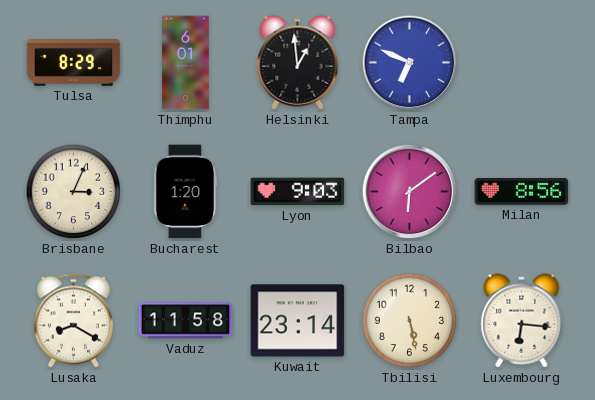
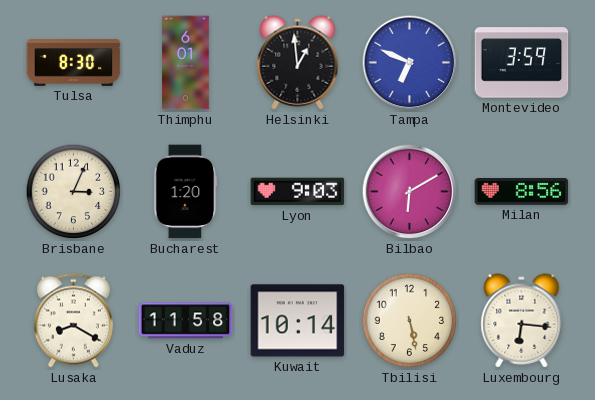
Tulsa: 8:29 -> 8:30
Montevideo: none -> 3:59
Bilbao: 6:09 -> 6:10
Kuwait: 23:14 -> 10:14
